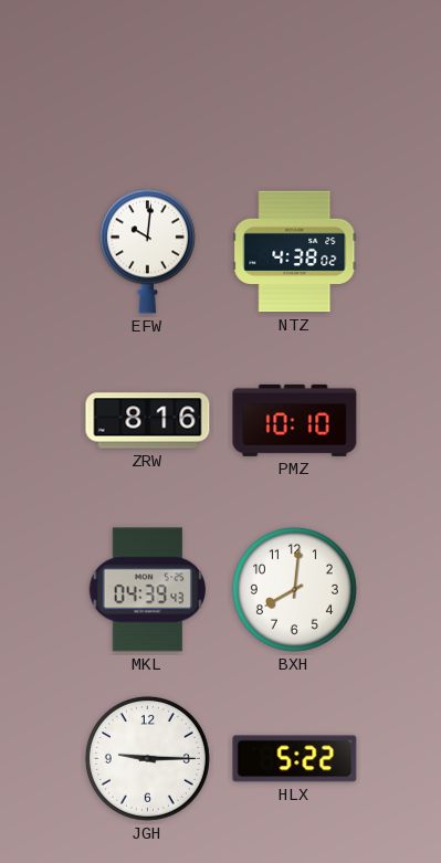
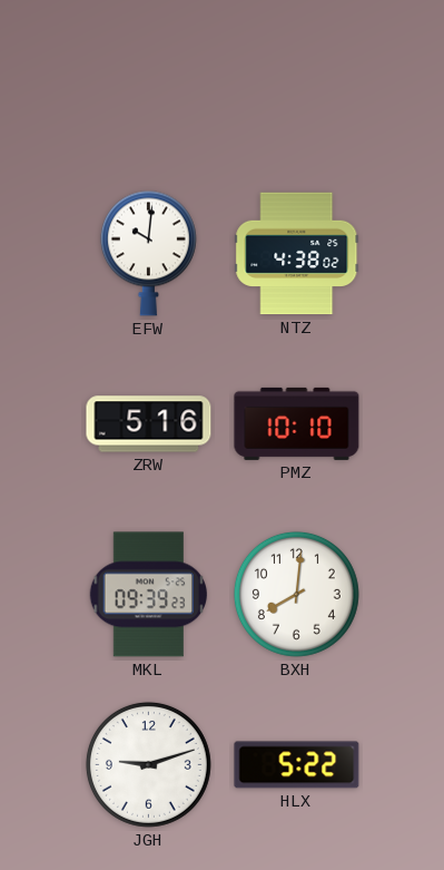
ZRW: 8:16 -> 5:16
MKL: 04:39 -> 09:39
JGH: 9:15 -> 9:12
